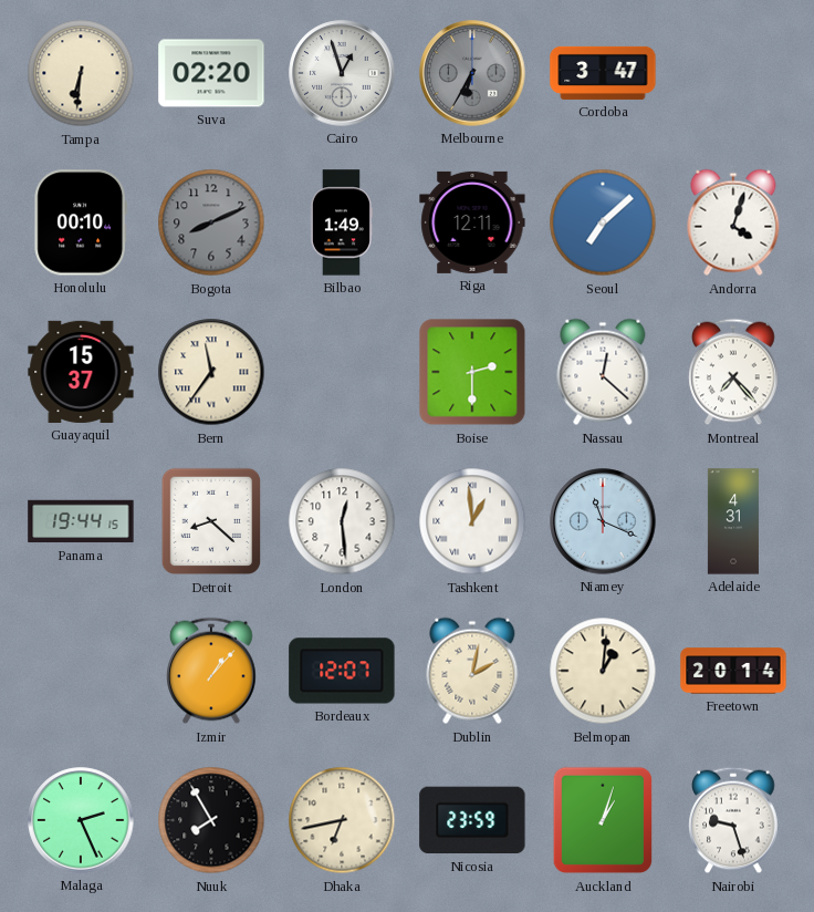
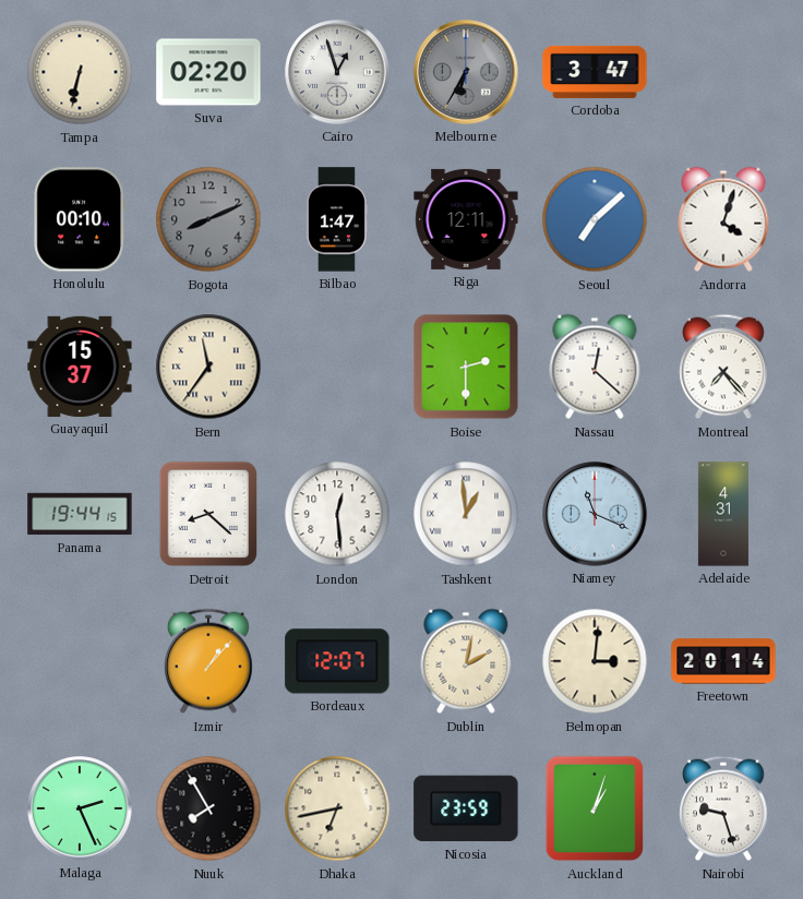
Tampa: 6:31 -> 6:32
Bilbao: 1:49 -> 1:47
Belmopan: 1:01 -> 3:01
